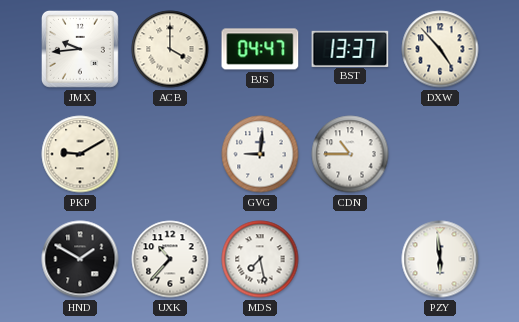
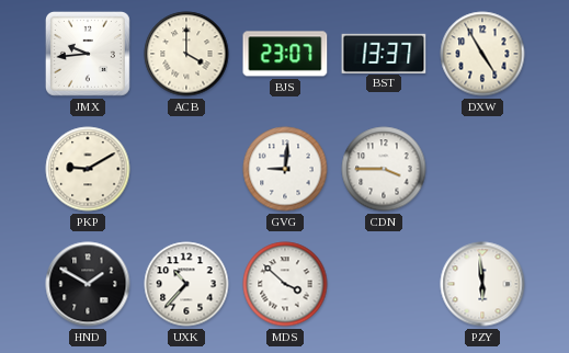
BJS: 04:47 -> 23:07
DXW: 4:53 -> 4:55
CDN: 10:45 -> 3:45
MDS: 7:28 -> 3:52
